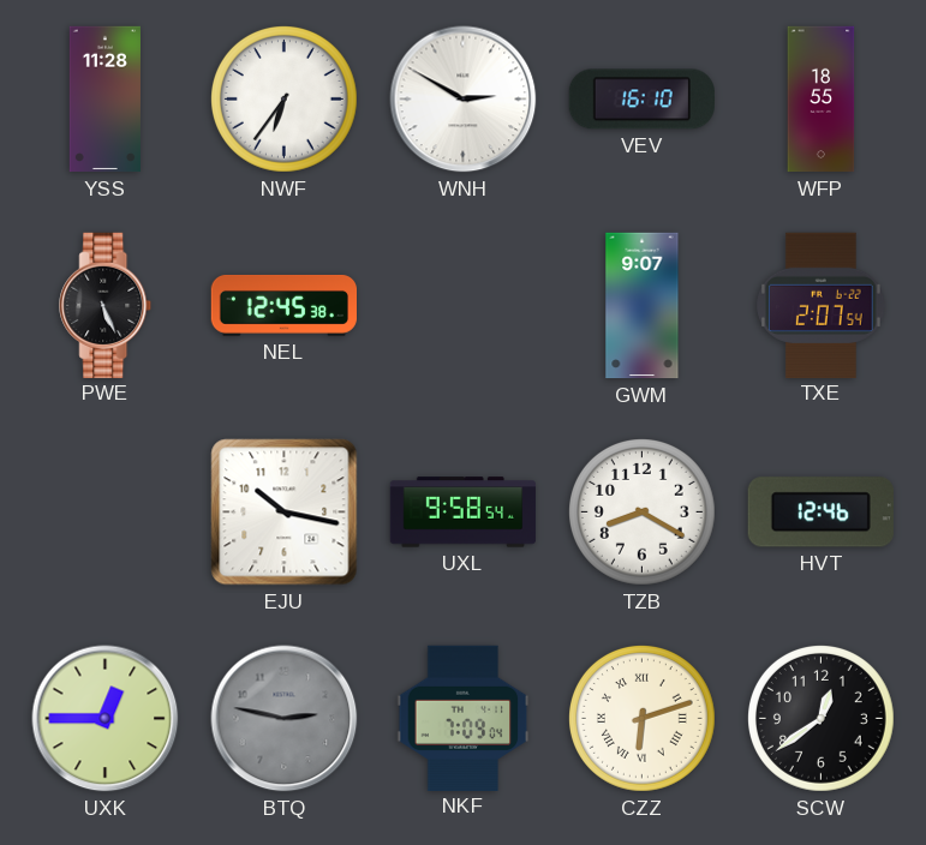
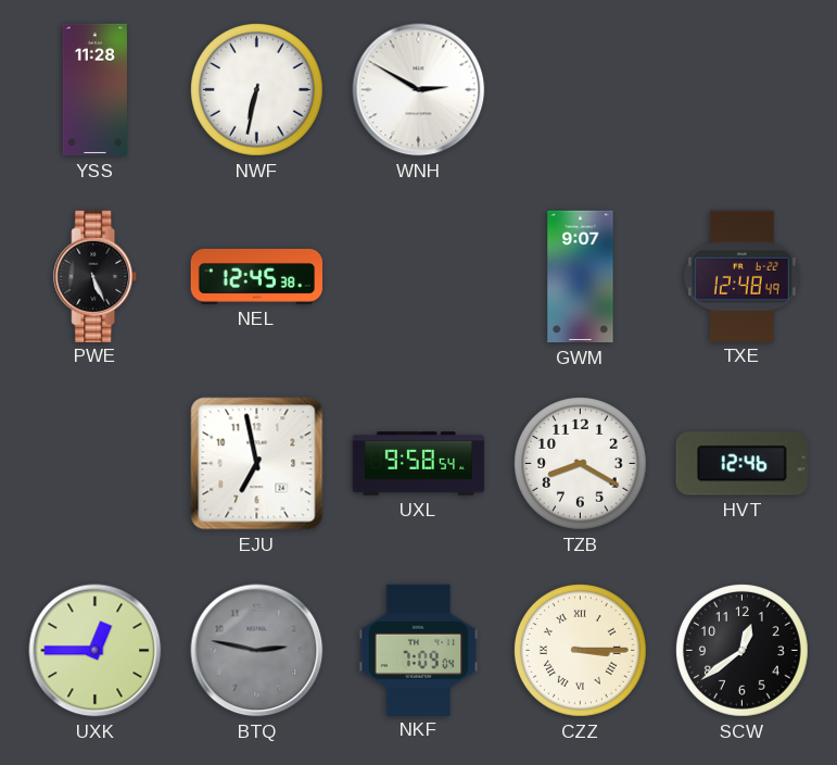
NWF: 6:36 -> 6:32
VEV: 16:10 -> none
WFP: 18:55 -> none
TXE: 2:07 -> 12:48
EJU: 10:17 -> 6:58
CZZ: 6:12 -> 3:15
